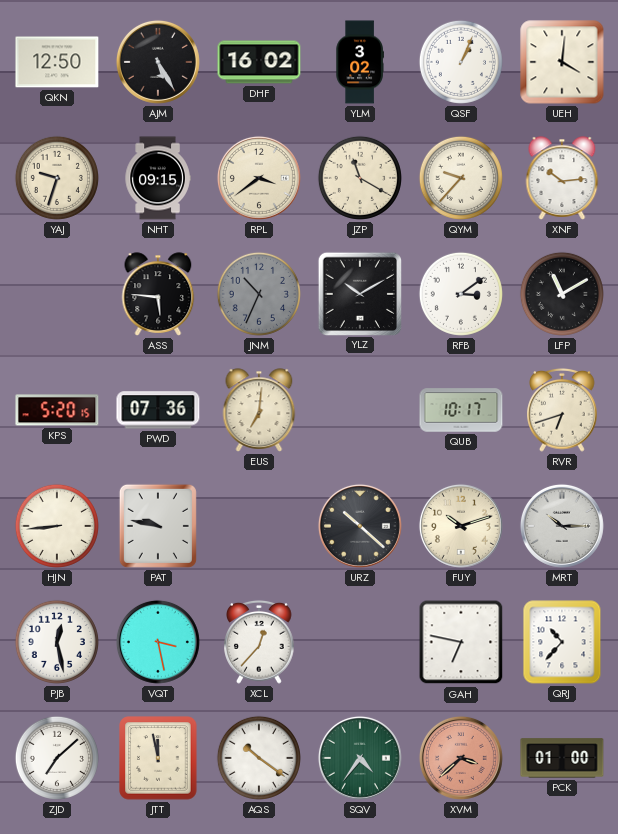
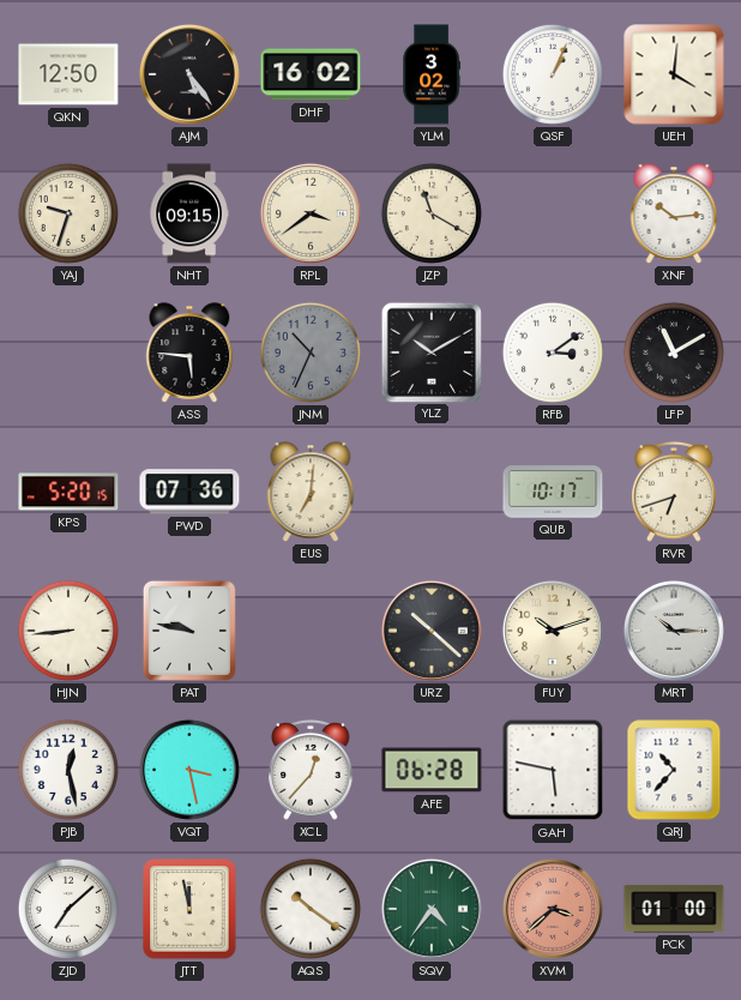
AJM: 5:25 -> 5:24
QYM: 9:37 -> none
AFE: none -> 06:28
GAH: 6:47 -> 5:47
